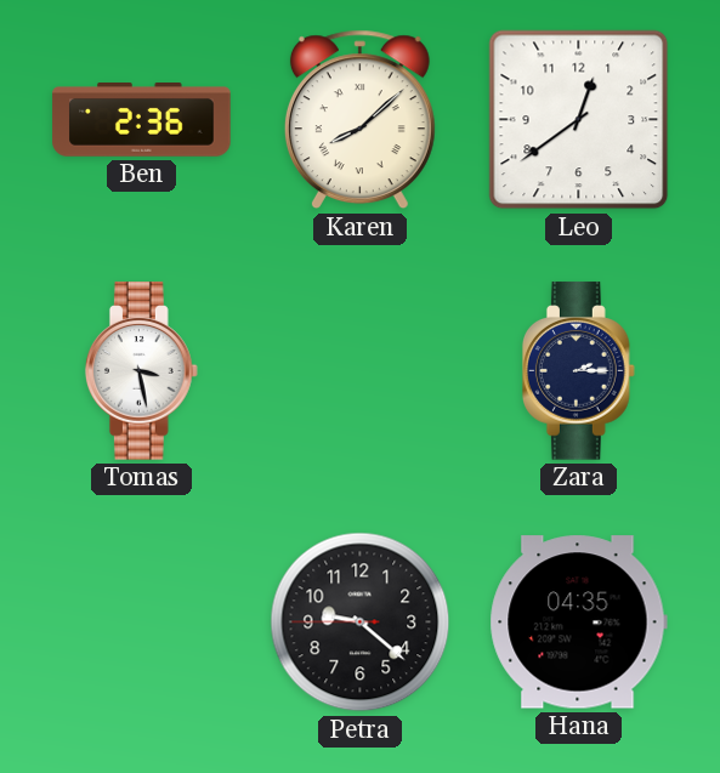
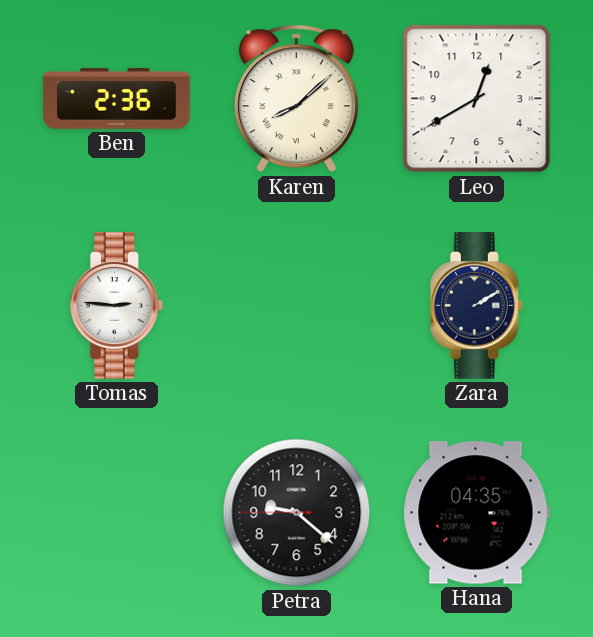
Leo: 12:39 -> 12:40
Tomas: 3:28 -> 2:46
Zara: 2:15 -> 2:10
